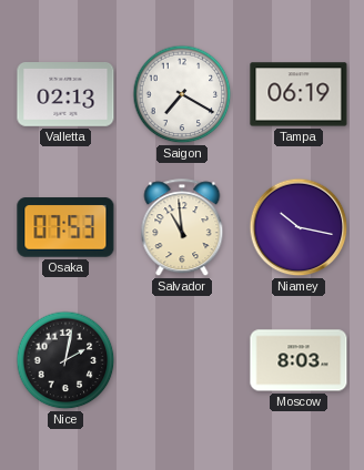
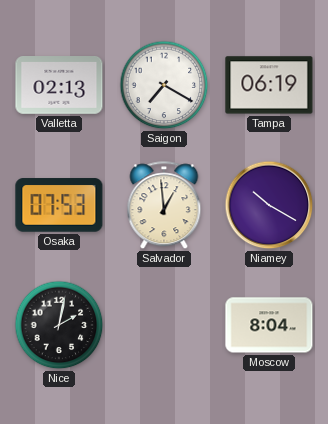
Salvador: 10:59 -> 12:59
Niamey: 10:17 -> 10:20
Moscow: 8:03 -> 8:04
